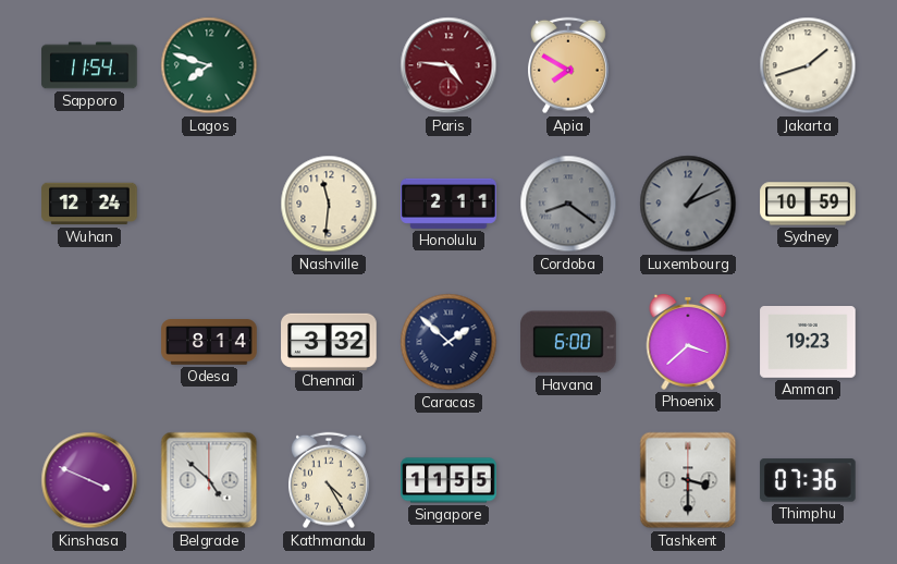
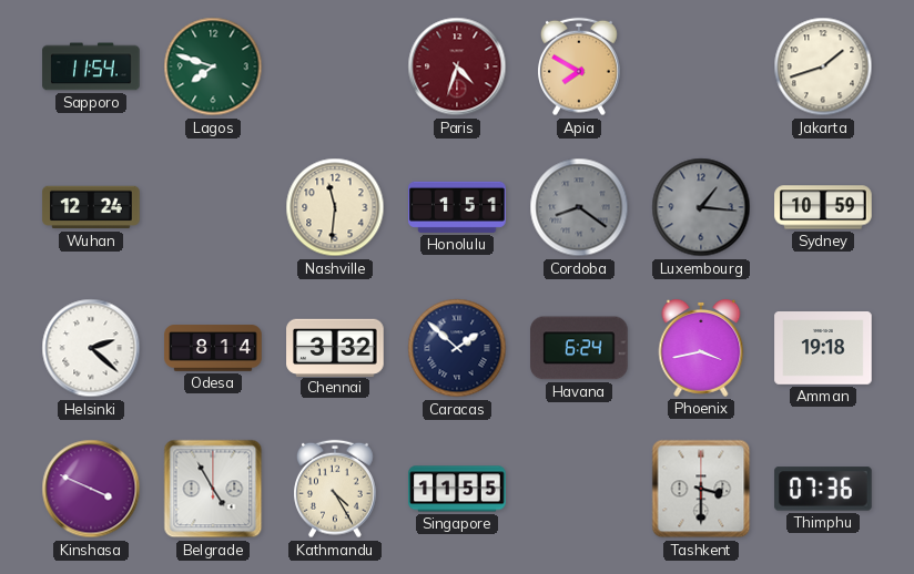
Paris: 4:46 -> 4:33
Honolulu: 2:11 -> 1:51
Luxembourg: 1:11 -> 1:16
Helsinki: none -> 2:22
Havana: 6:00 -> 6:24
Phoenix: 3:38 -> 3:43
Amman: 19:23 -> 19:18
Belgrade: 4:52 -> 4:55
